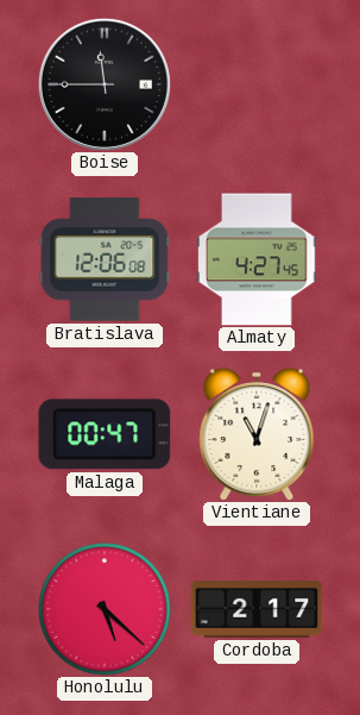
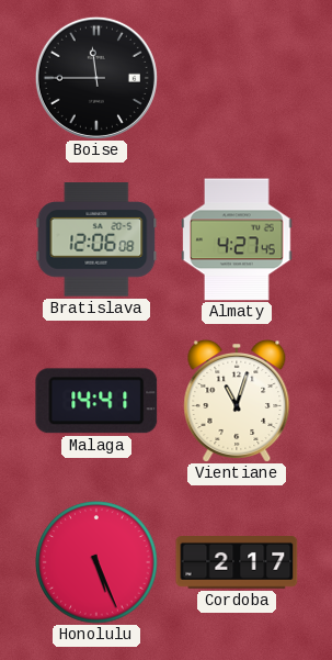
Malaga: 00:47 -> 14:41
Honolulu: 5:22 -> 5:26
